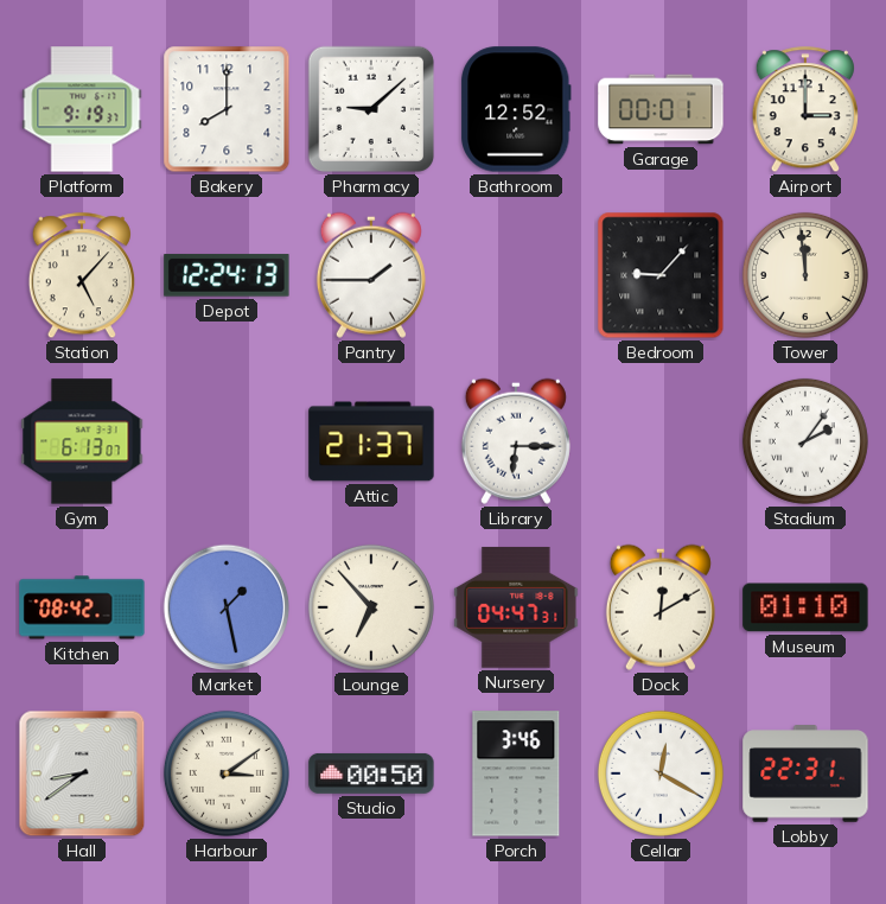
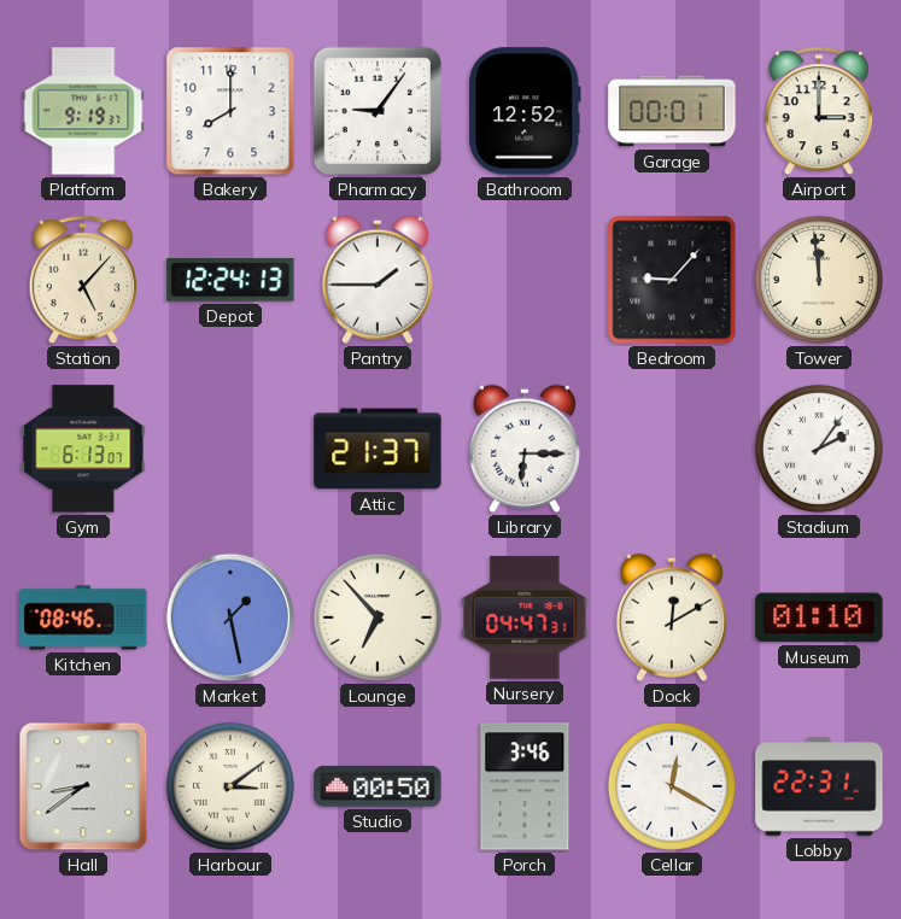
Pharmacy: 9:08 -> 9:06
Kitchen: 08:42 -> 08:46
